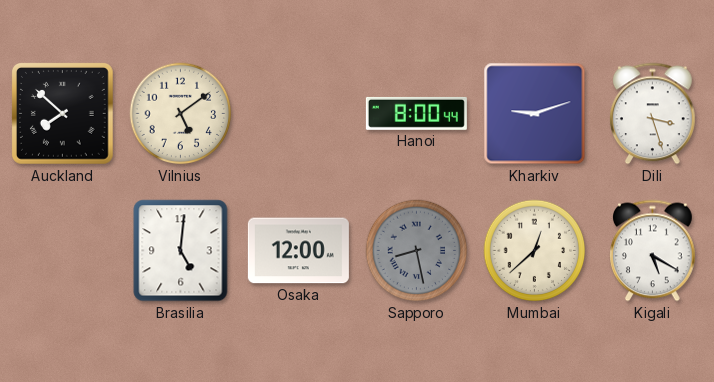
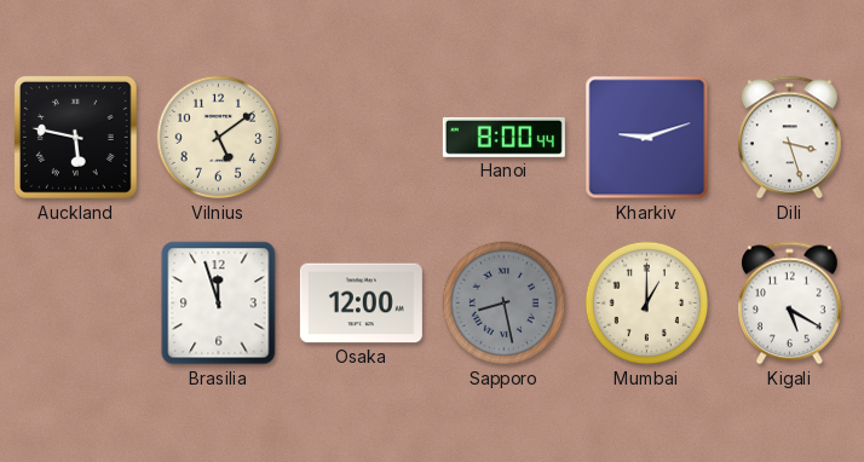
Auckland: 7:52 -> 5:47
Brasilia: 5:01 -> 11:57
Mumbai: 12:38 -> 1:00
